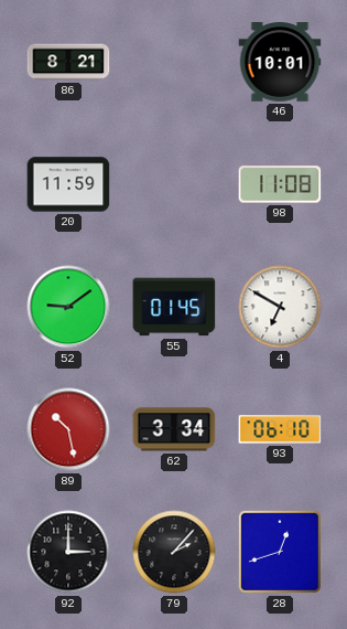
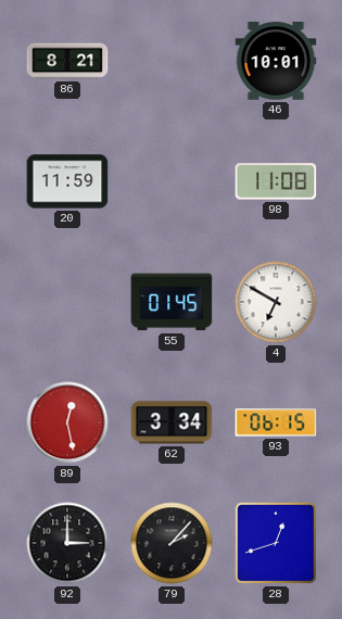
52: 9:09 -> none
89: 10:28 -> 12:28
93: 06:10 -> 06:15
